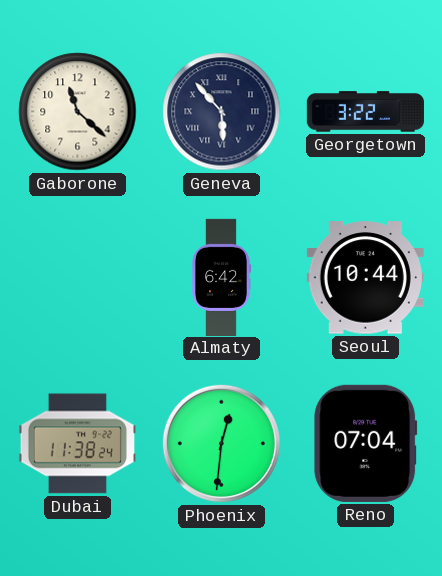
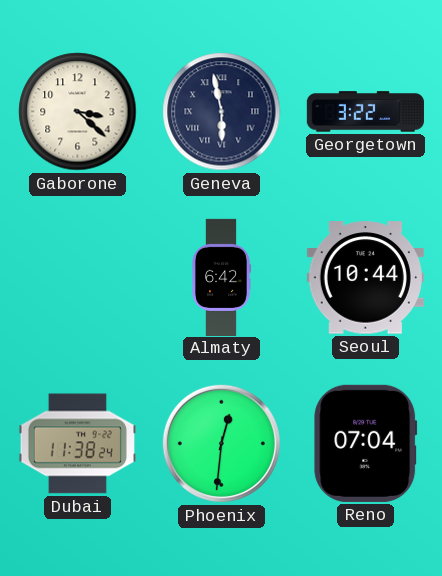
Gaborone: 11:22 -> 3:22
Geneva: 5:53 -> 5:58
